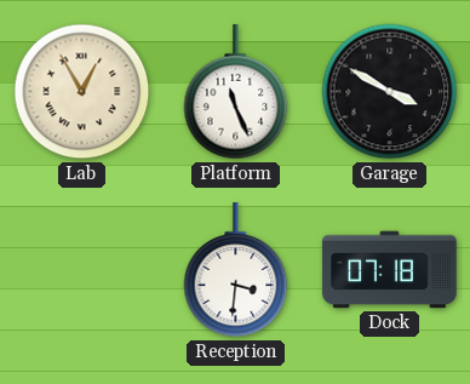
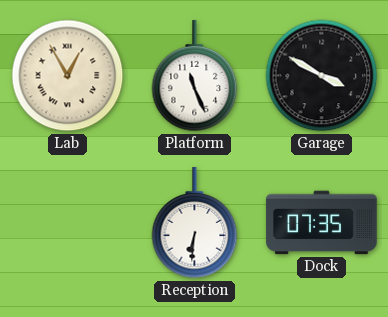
Reception: 3:31 -> 6:31
Dock: 07:18 -> 07:35
